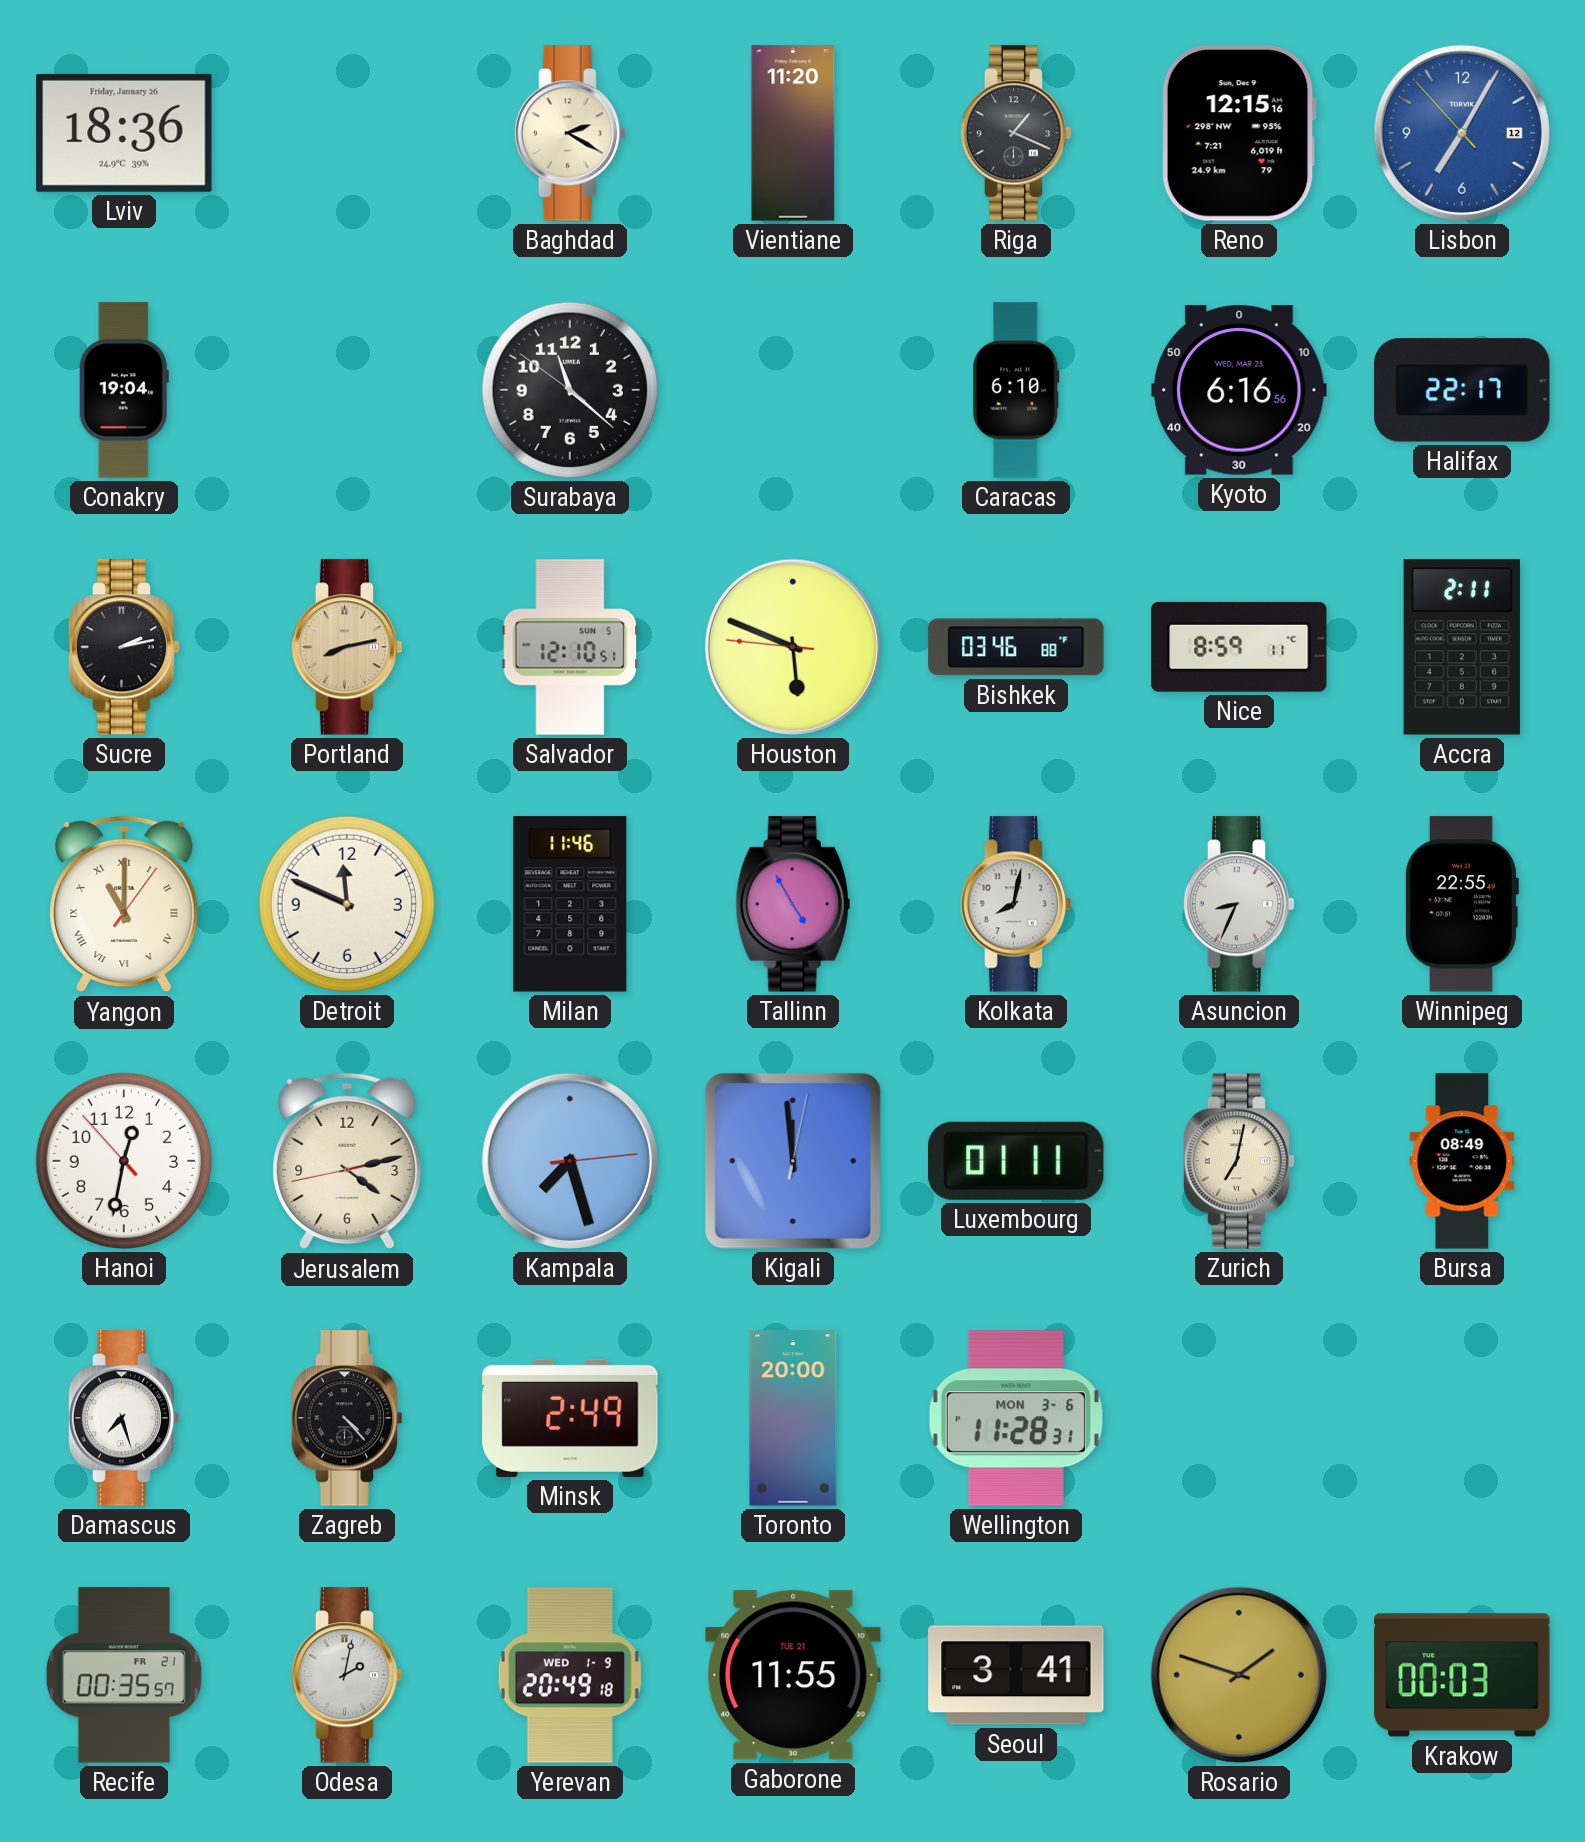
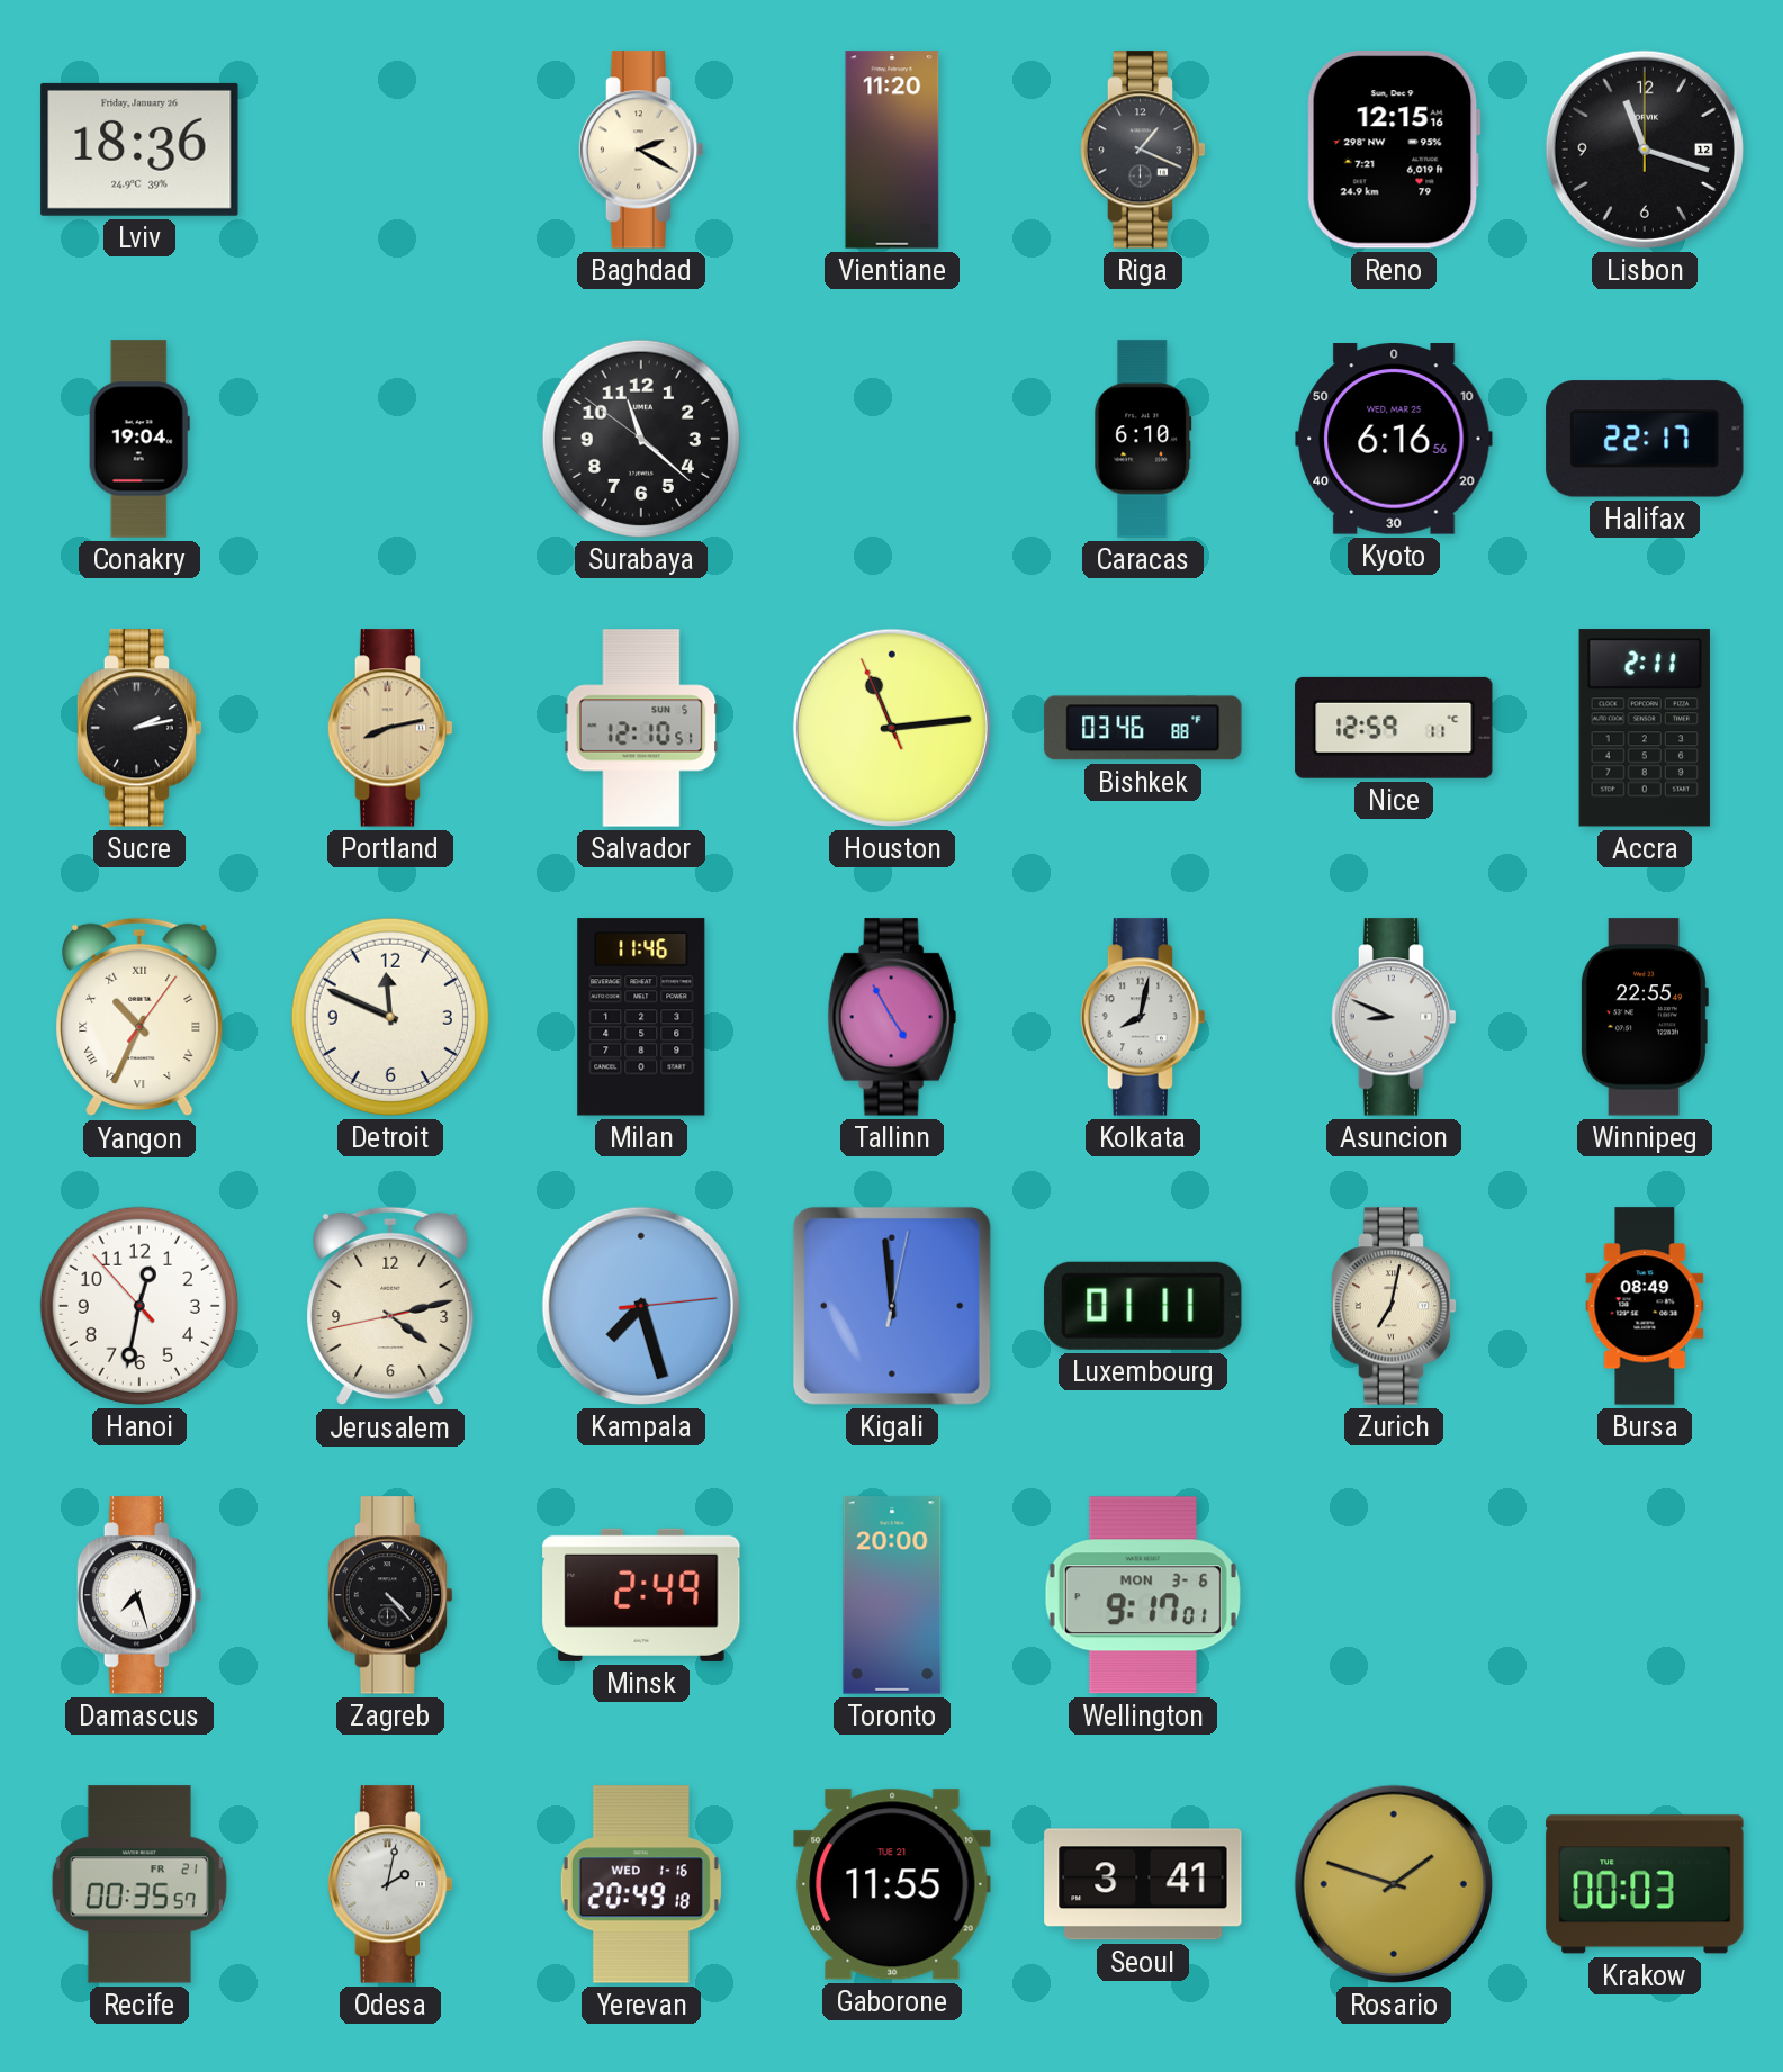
Lisbon: 7:04 -> 11:18
Lisbon dial: blue -> black
Houston: 5:48 -> 11:13
Nice: 8:59 -> 12:59
Yangon: 11:00 -> 10:34
Asuncion: 8:34 -> 8:49
Wellington: 11:28 -> 9:17
Yerevan date: WED 1-9 -> WED 1-16
